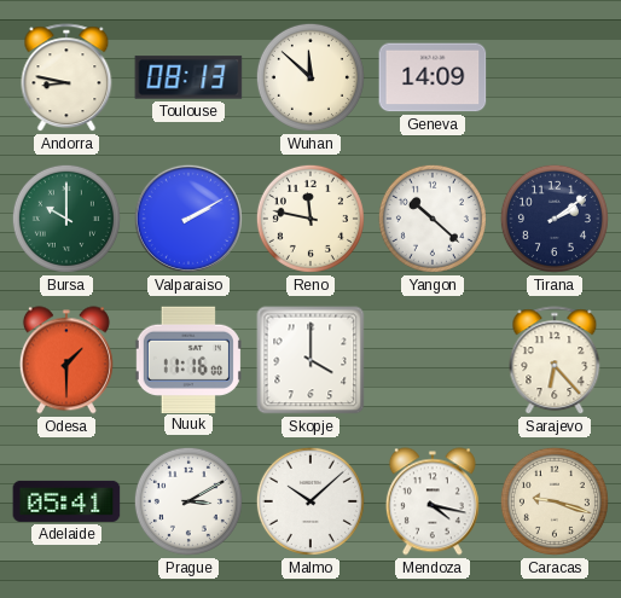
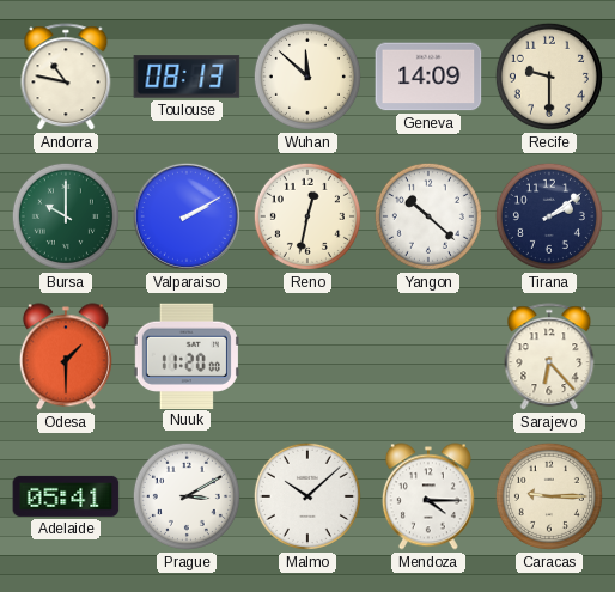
Andorra: 8:47 -> 10:47
Recife: none -> 9:30
Reno: 11:47 -> 12:32
Nuuk: 11:16 -> 11:20
Skopje: 4:00 -> none
Mendoza: 4:17 -> 4:15
Caracas: 9:18 -> 9:15
